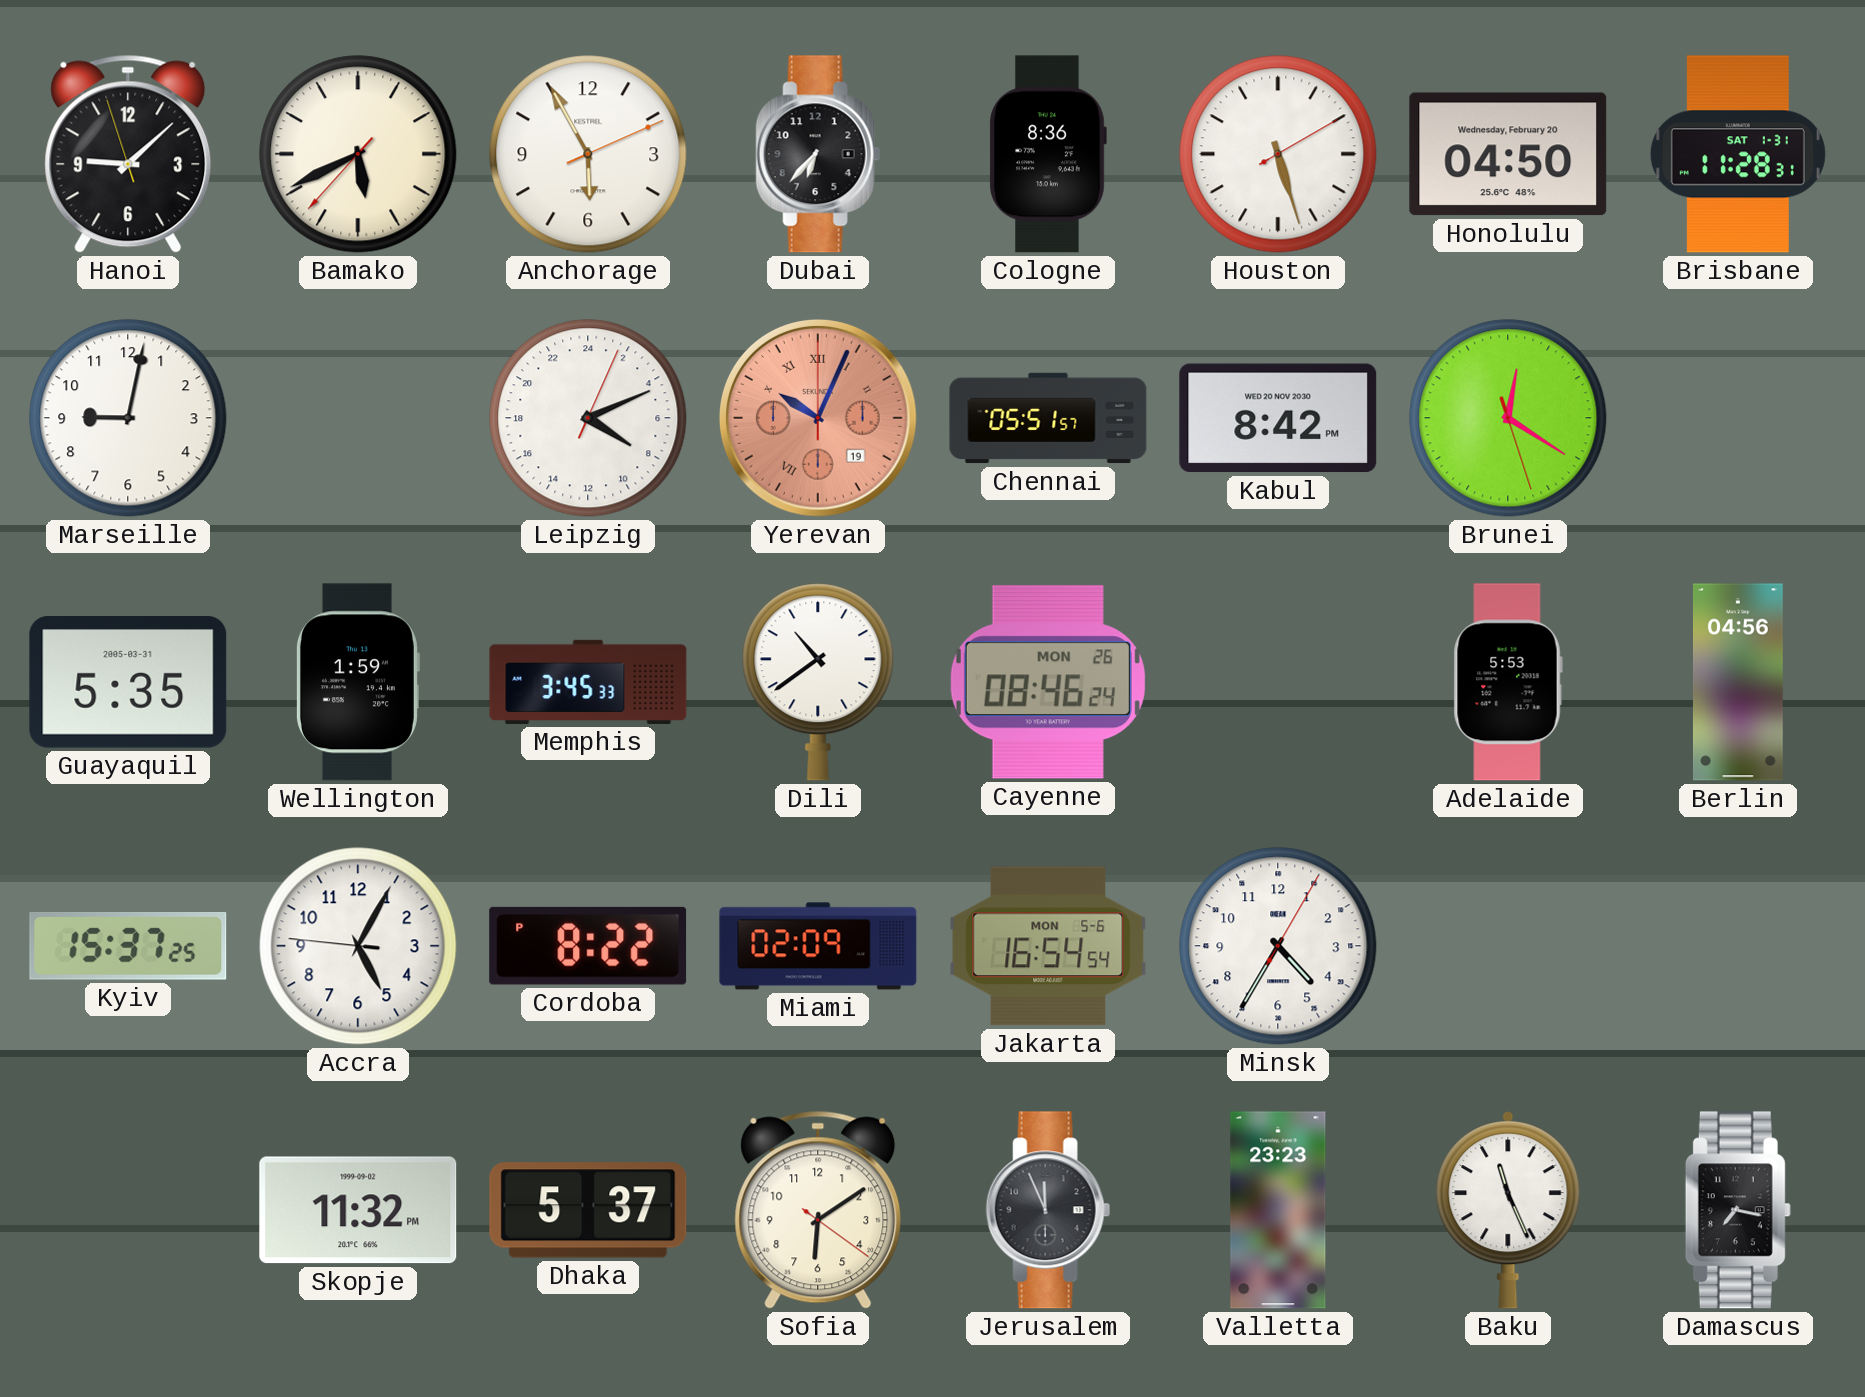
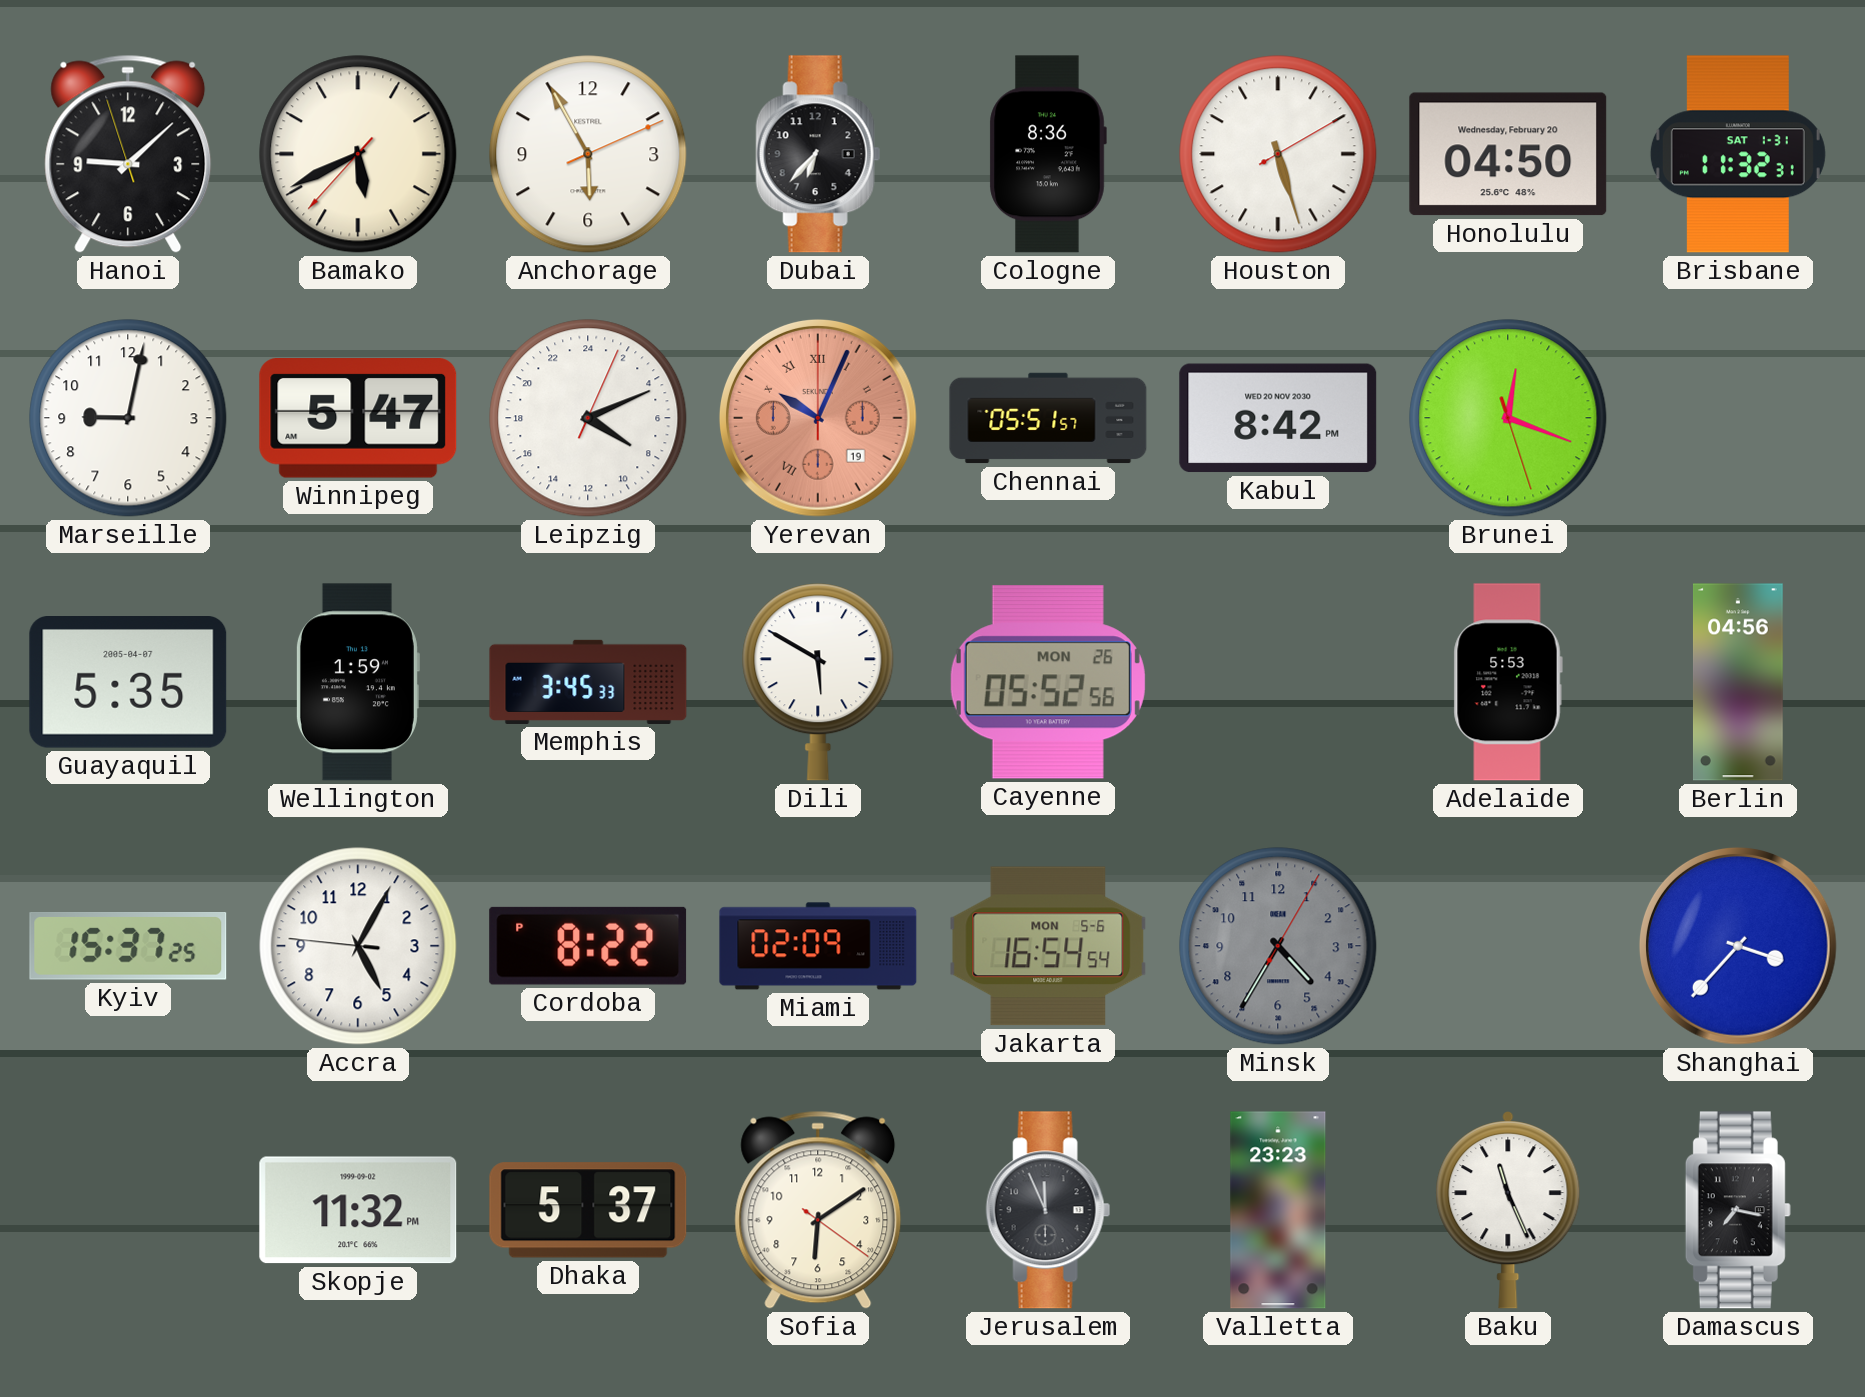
Brisbane: 11:28 -> 11:32
Winnipeg: none -> 5:47
Brunei: 12:20 -> 12:18
Guayaquil date: 2005-03-31 -> 2005-04-07
Dili: 10:39 -> 5:50
Cayenne: 08:46 -> 05:52
Minsk dial: white -> grey
Shanghai: none -> 3:37
